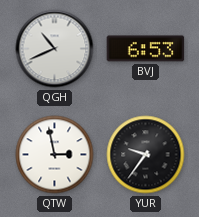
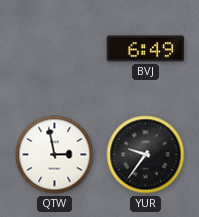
QGH: 10:41 -> none
BVJ: 6:53 -> 6:49
